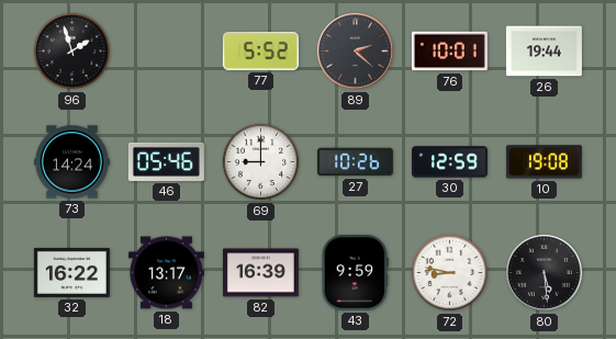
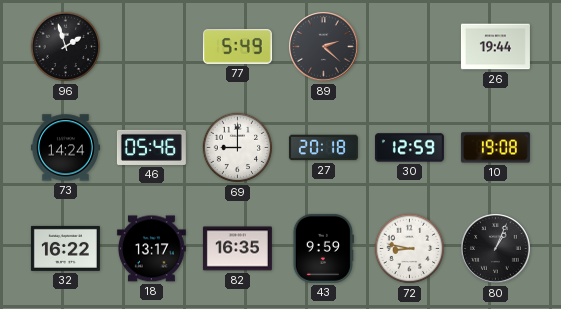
77: 5:52 -> 5:49
76: 10:01 -> none
27: 10:26 -> 20:18
82: 16:39 -> 16:35
80: 5:29 -> 1:04
